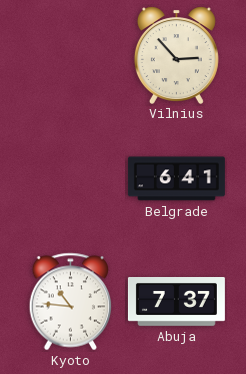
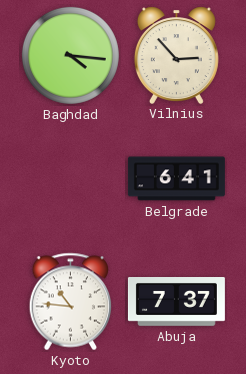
Baghdad: none -> 4:16
